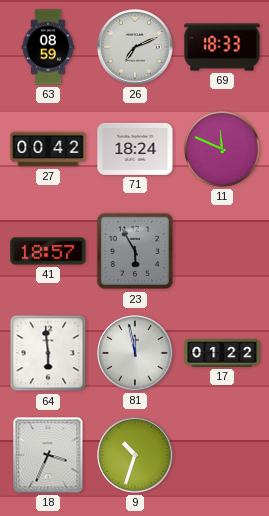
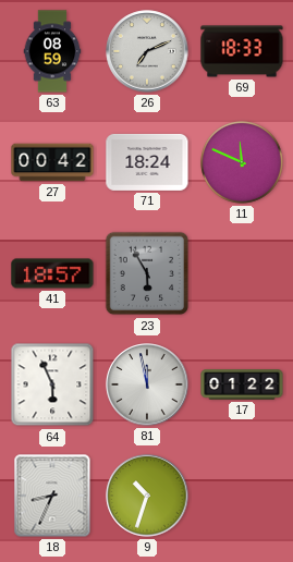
64: 5:59 -> 5:56
18: 3:34 -> 8:34
